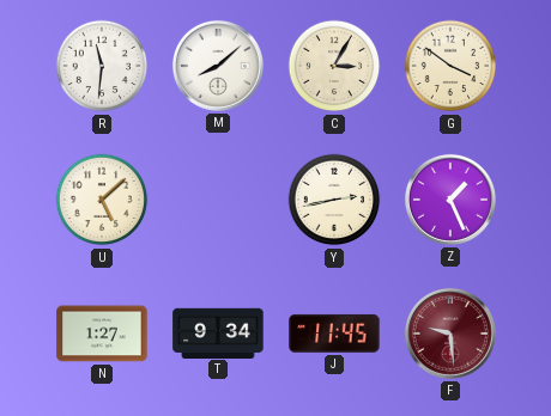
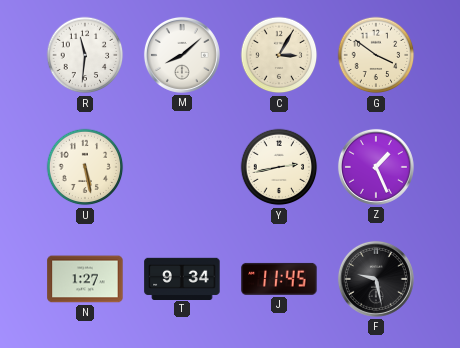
U: 5:08 -> 5:28
F: 9:29 -> 9:28
F dial: burgundy -> black
